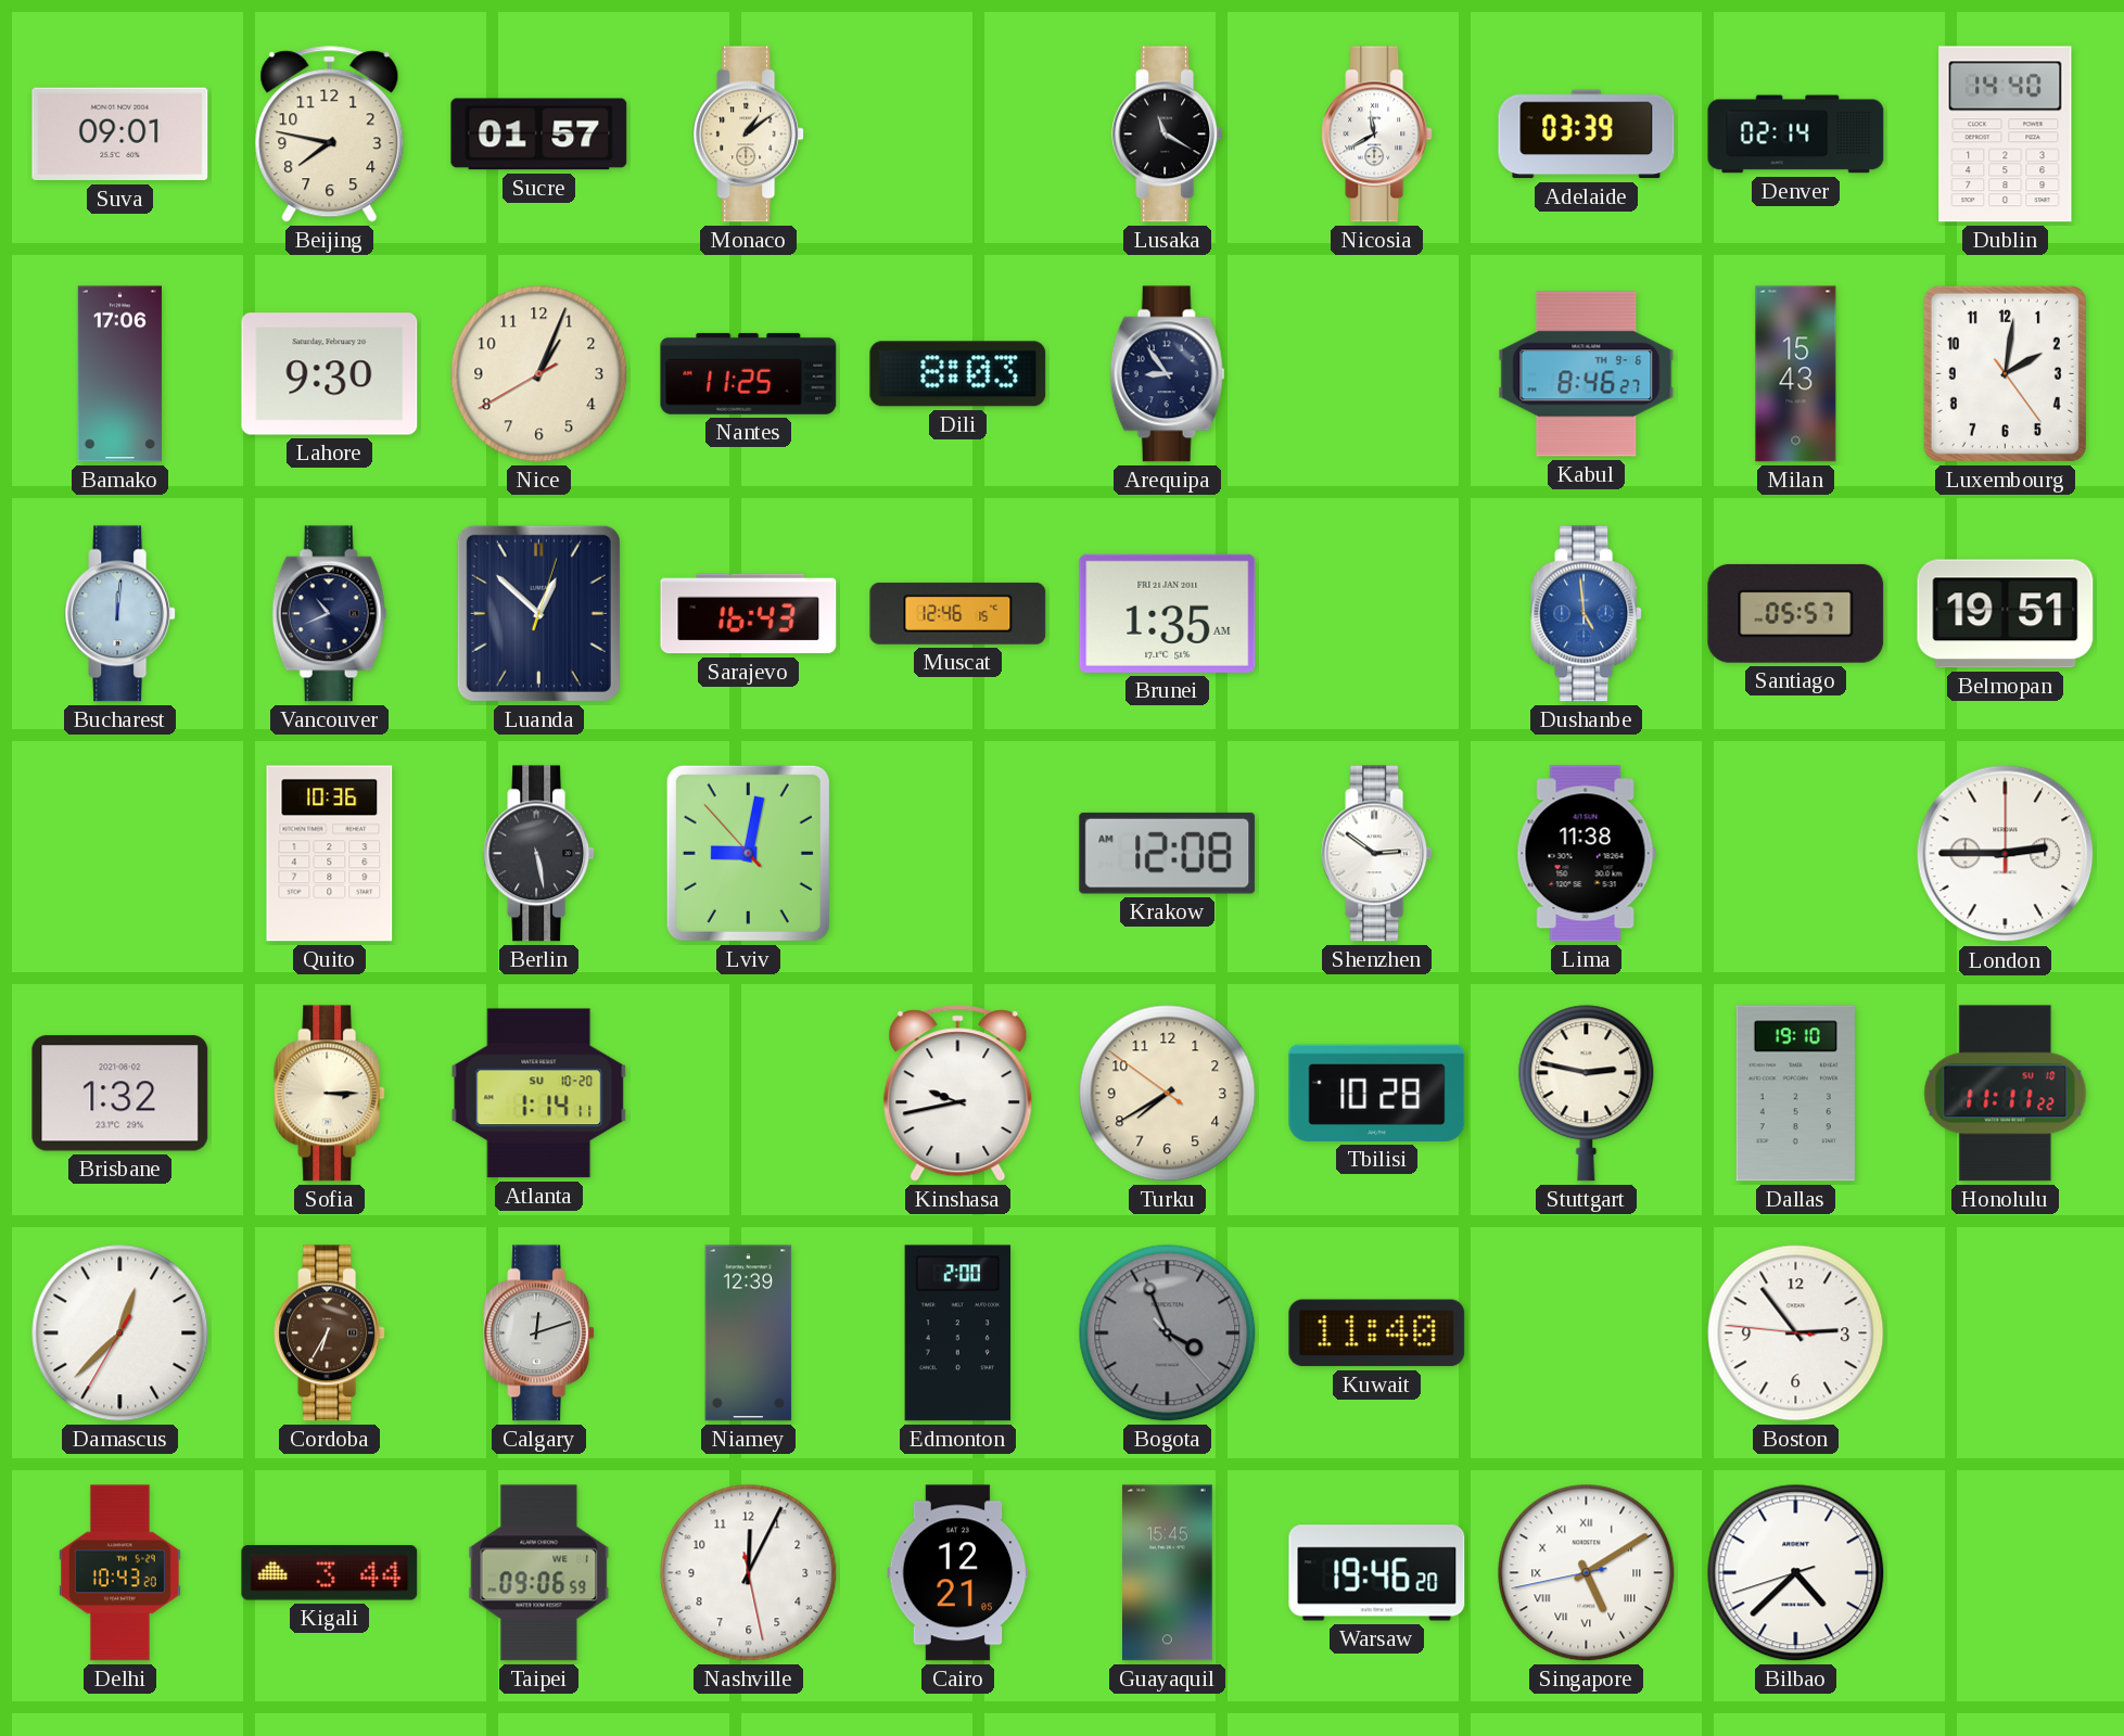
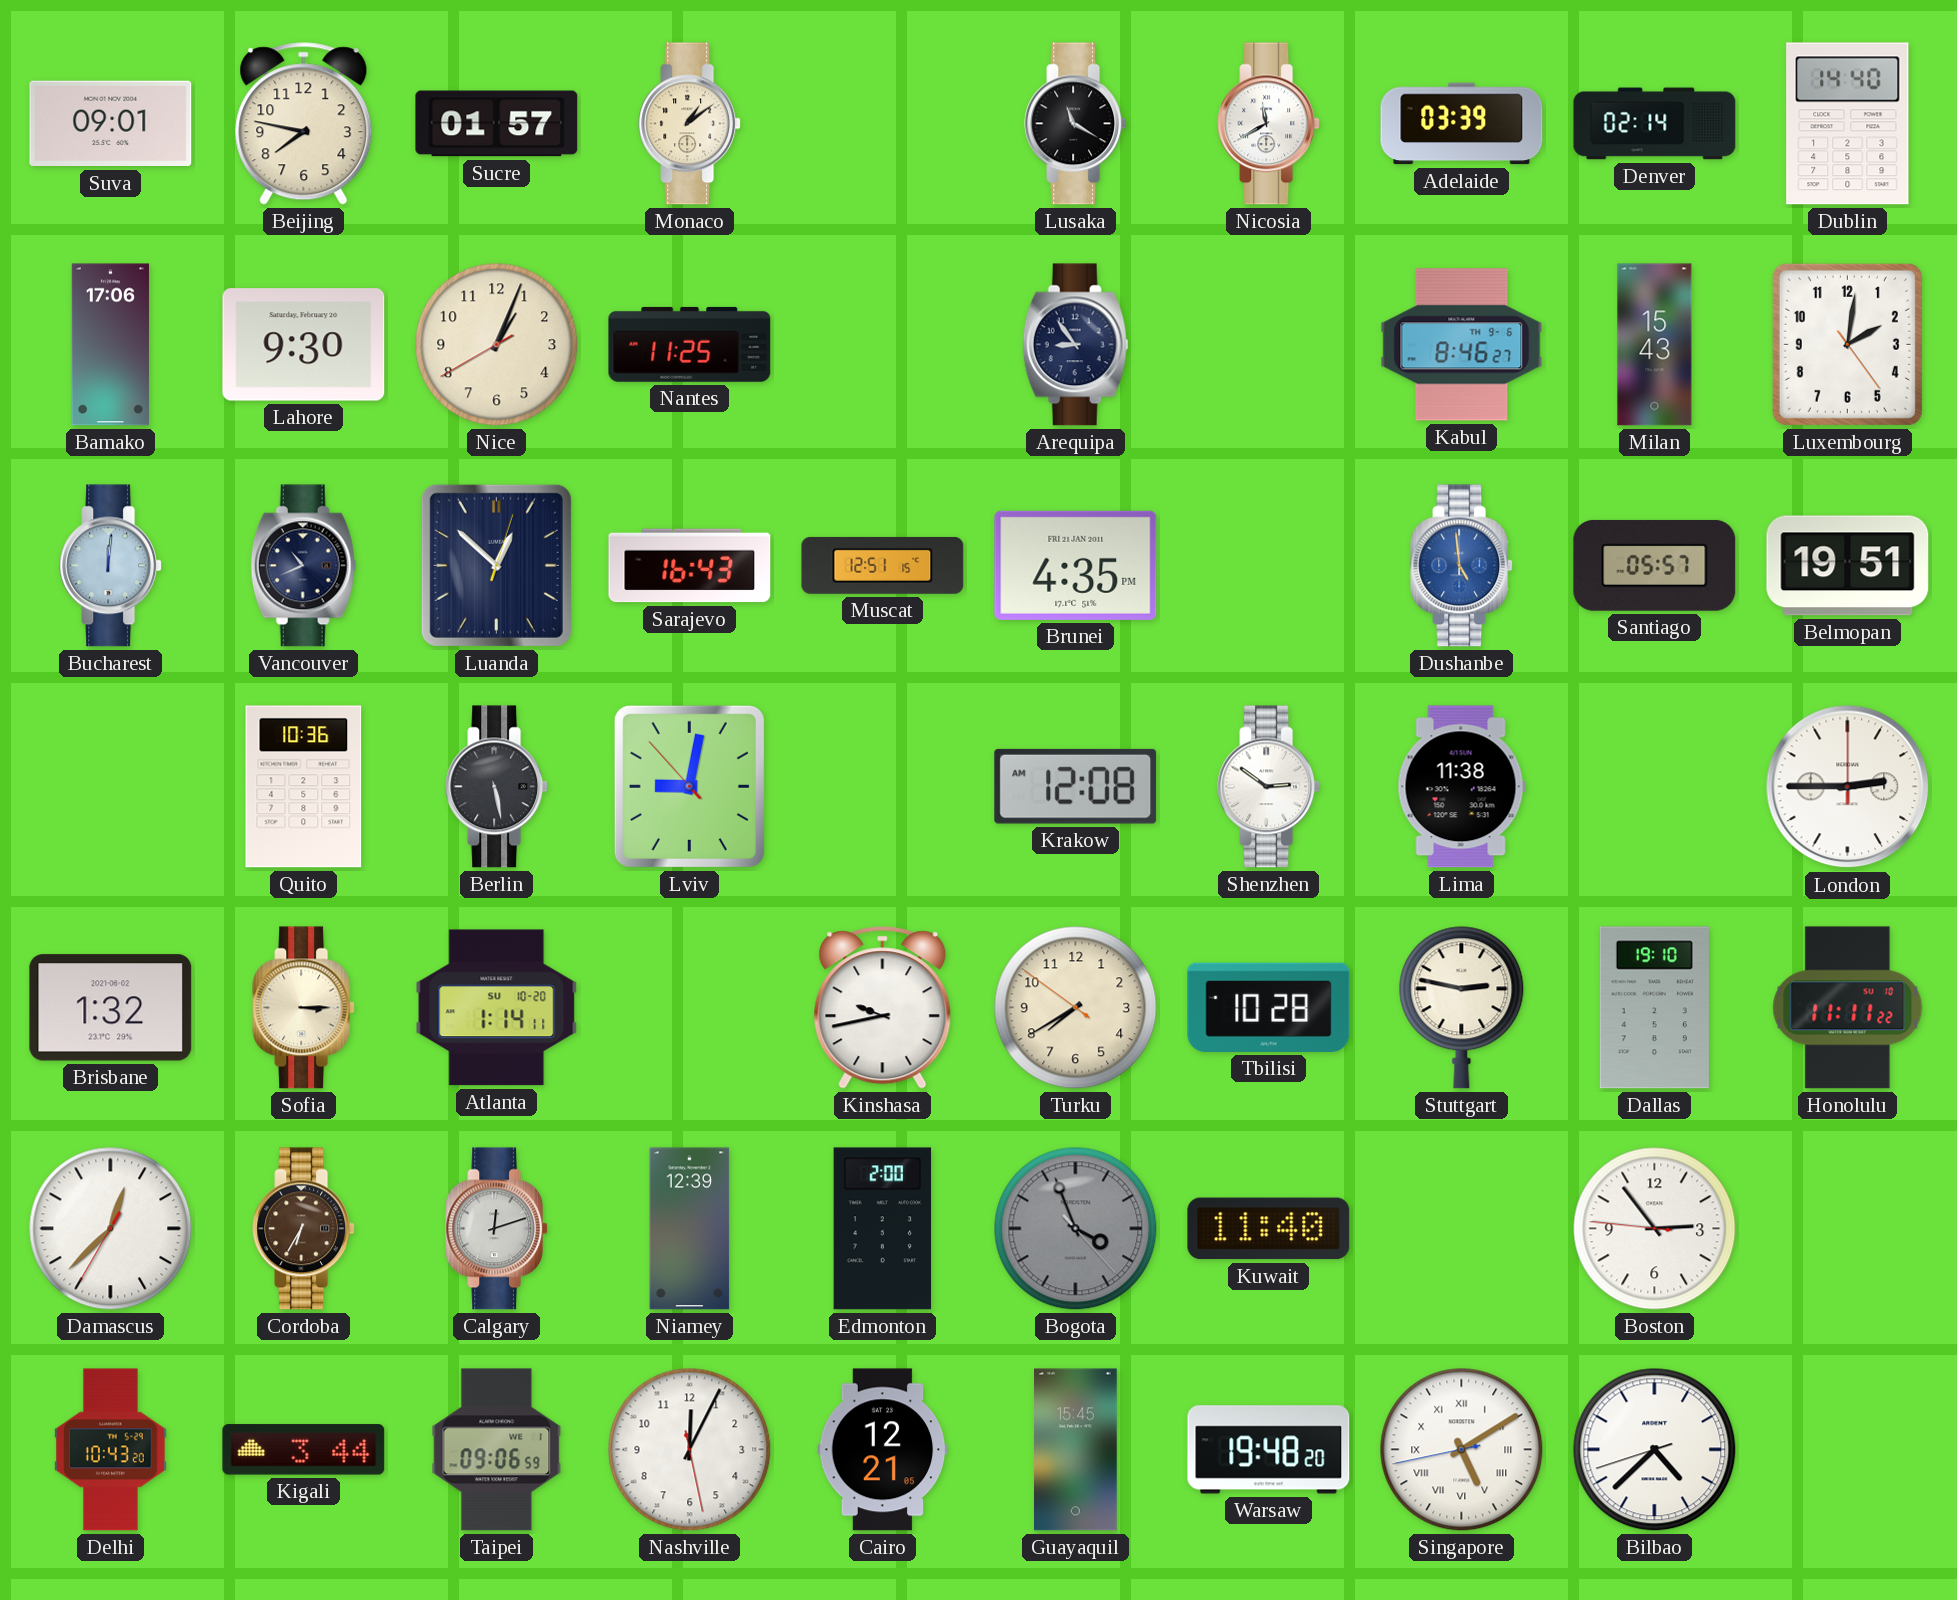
Dili: 8:03 -> none
Muscat: 12:46 -> 12:51
Brunei: 1:35 -> 4:35
Warsaw: 19:46 -> 19:48
